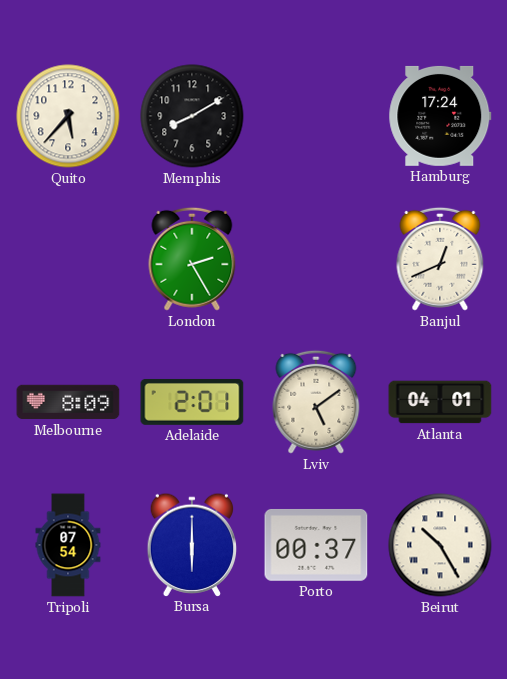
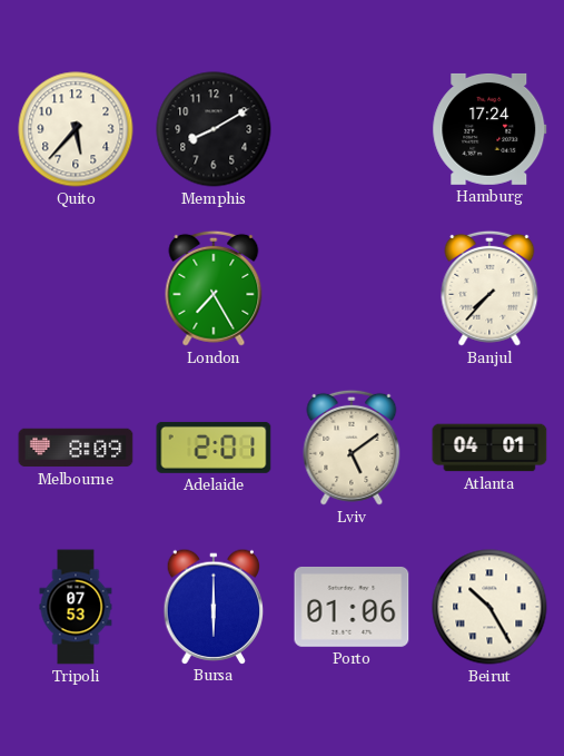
London: 2:25 -> 7:25
Banjul: 12:41 -> 7:37
Tripoli: 07:54 -> 07:53
Porto: 00:37 -> 01:06
